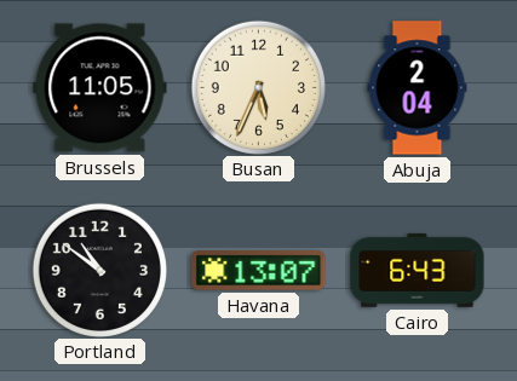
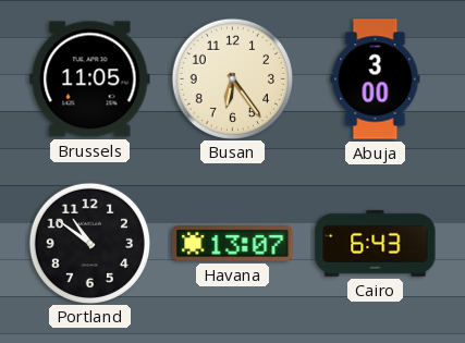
Busan: 5:34 -> 6:24
Abuja: 2:04 -> 3:00
